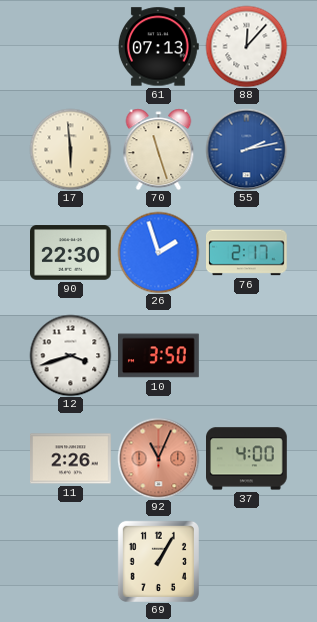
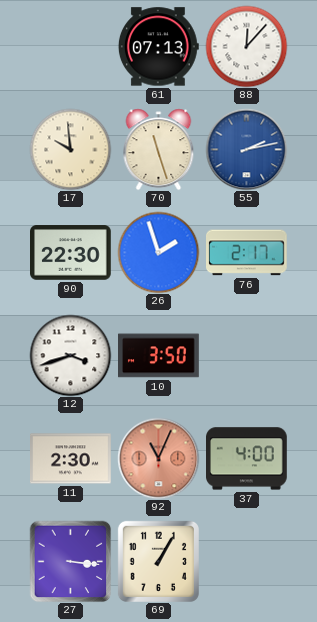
17: 5:59 -> 9:59
11: 2:26 -> 2:30
27: none -> 3:16
